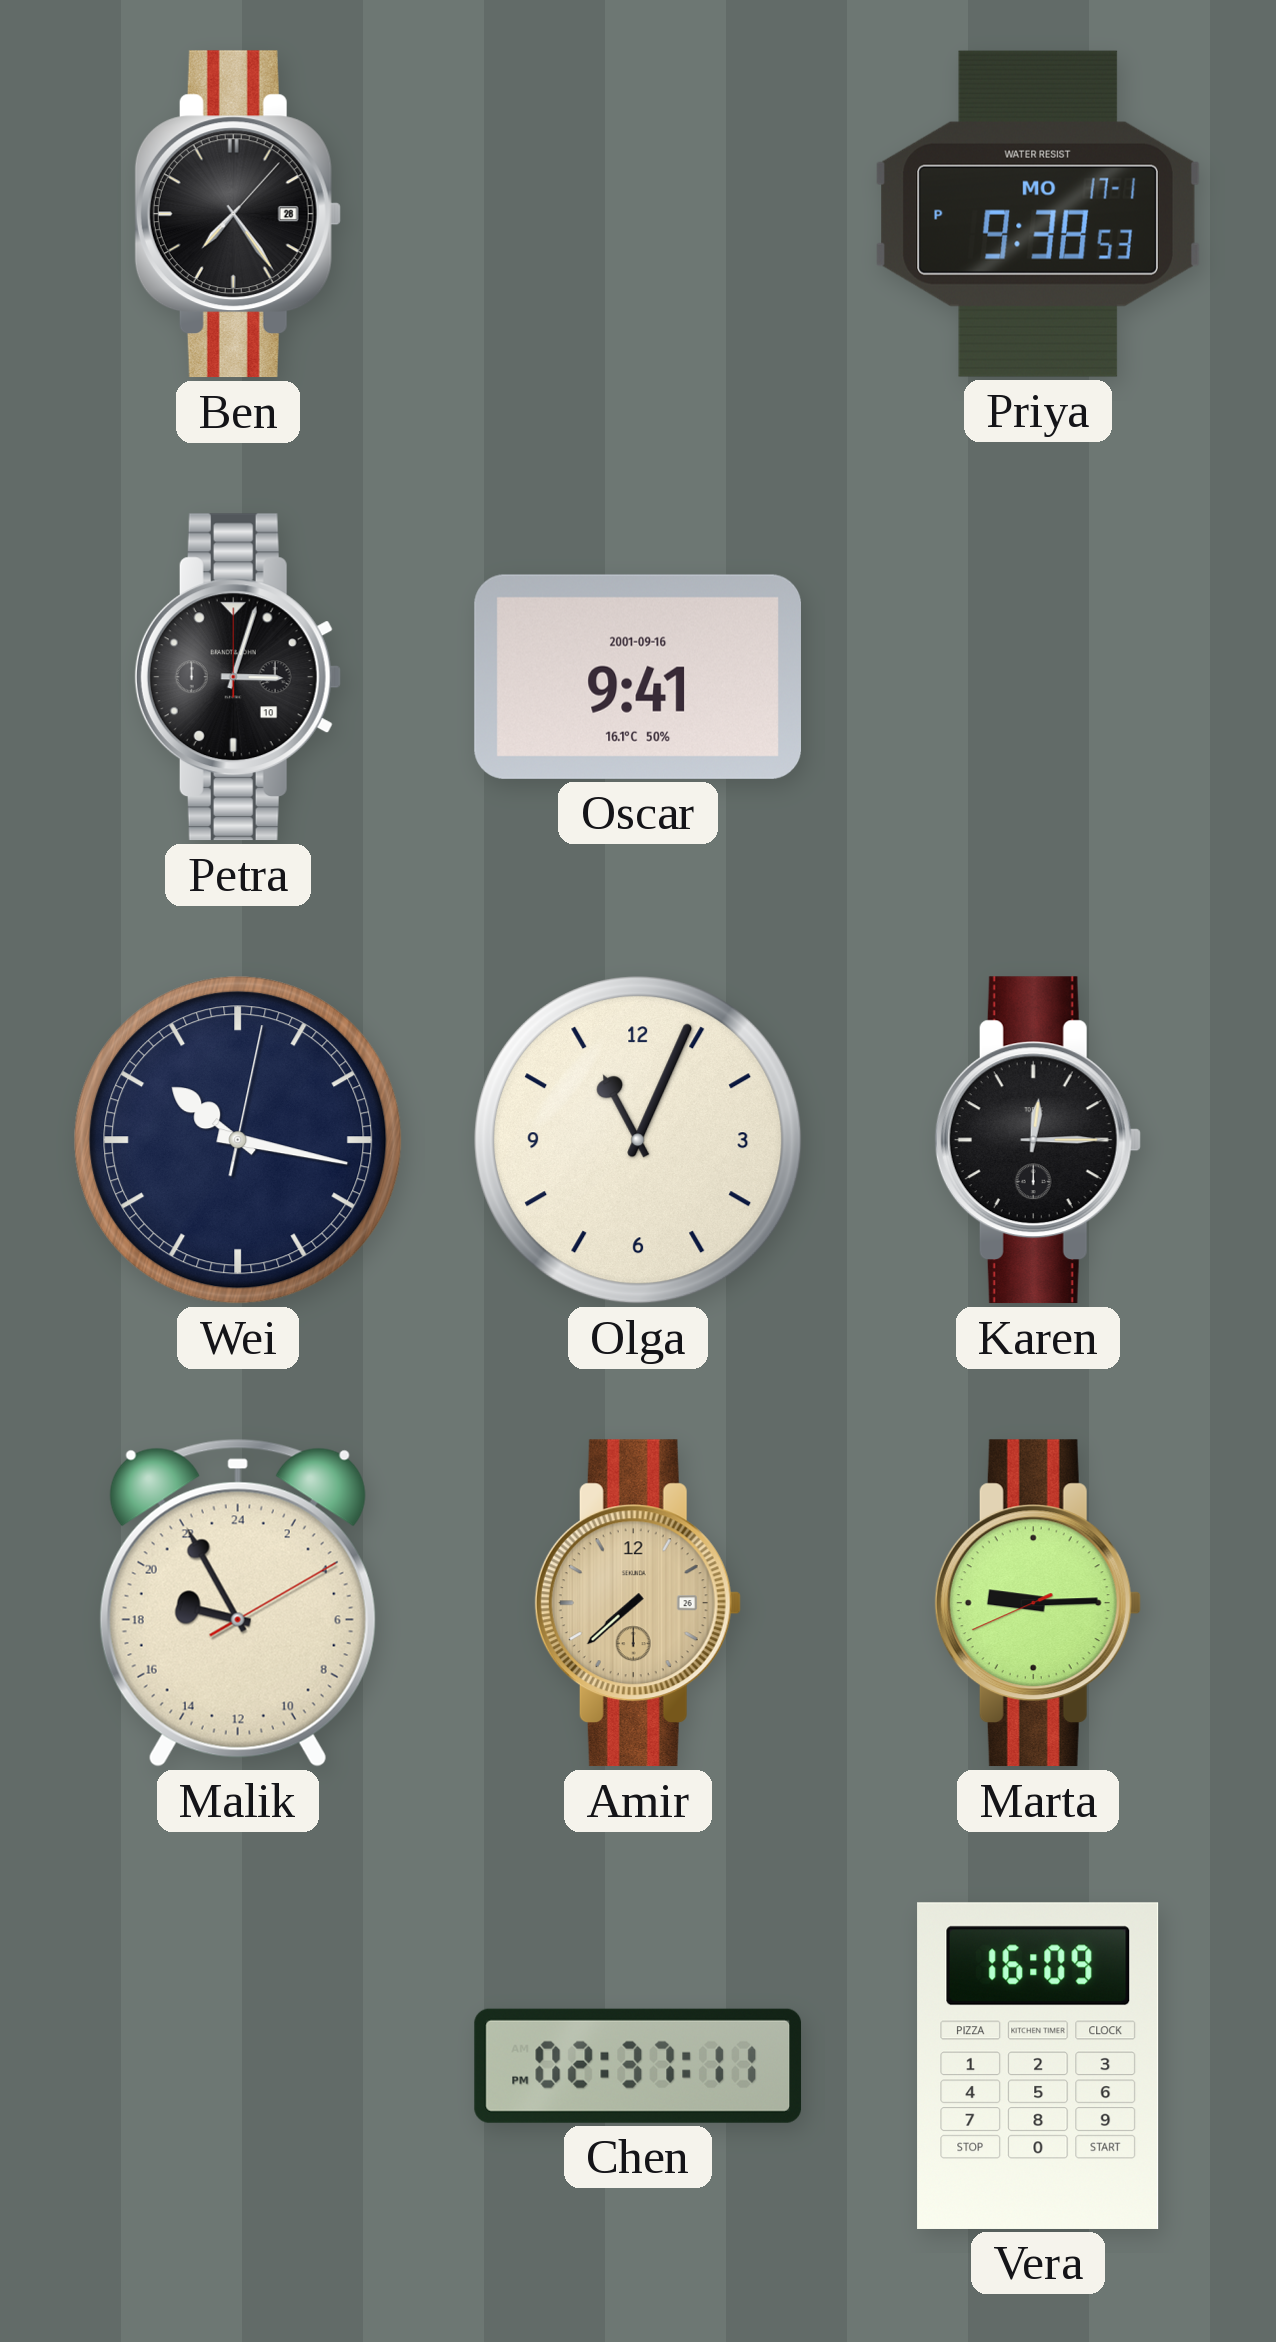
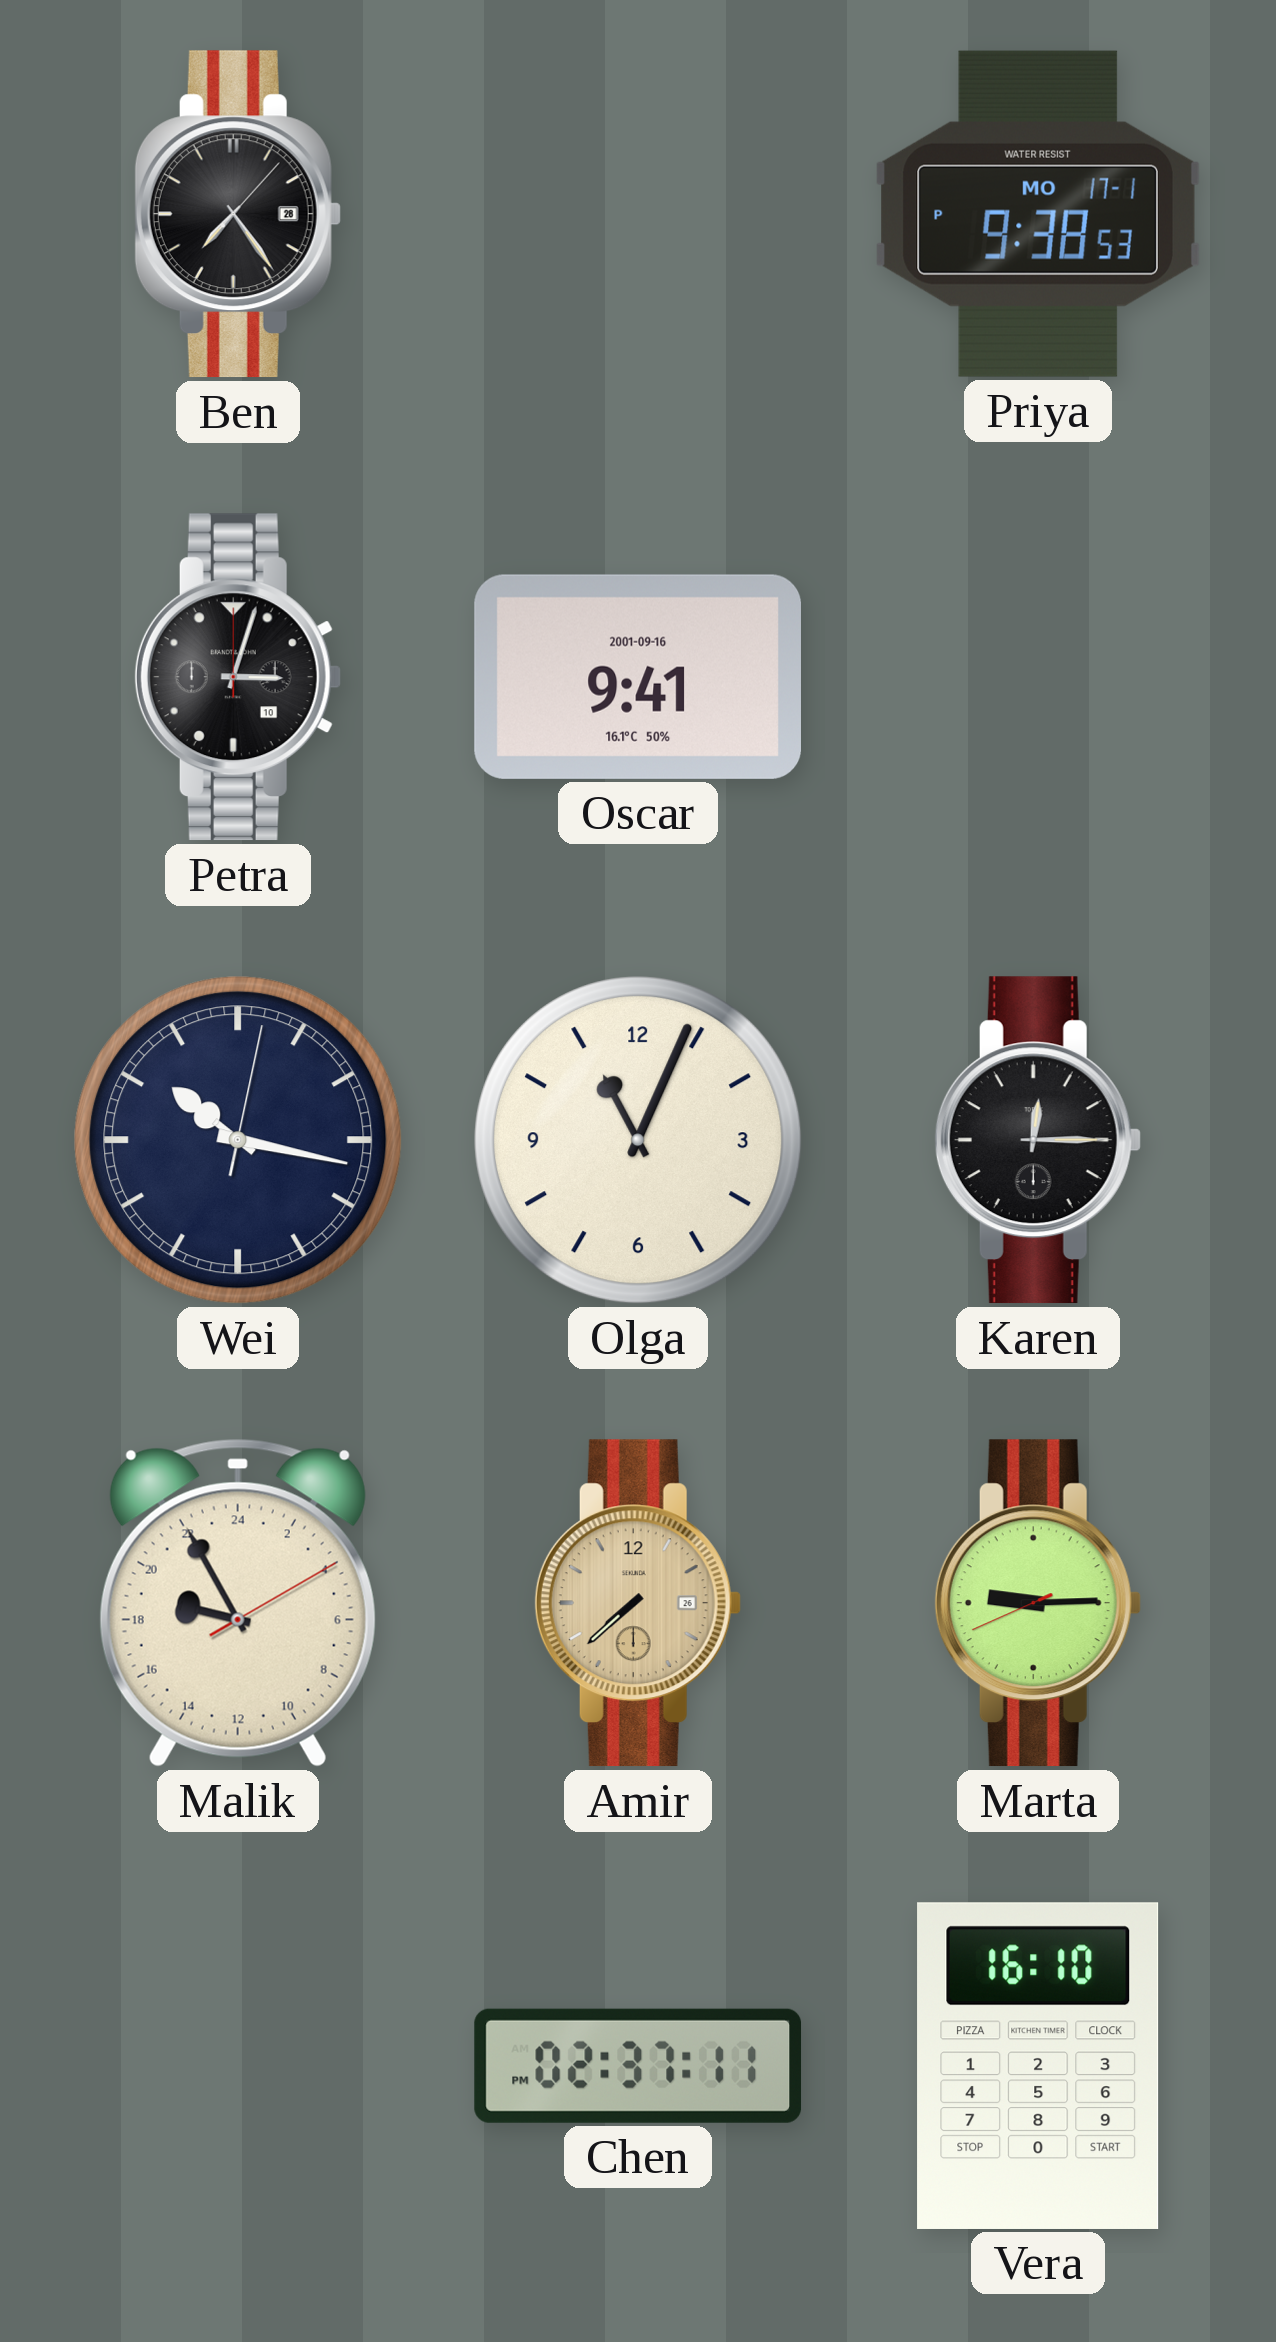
Vera: 16:09 -> 16:10
